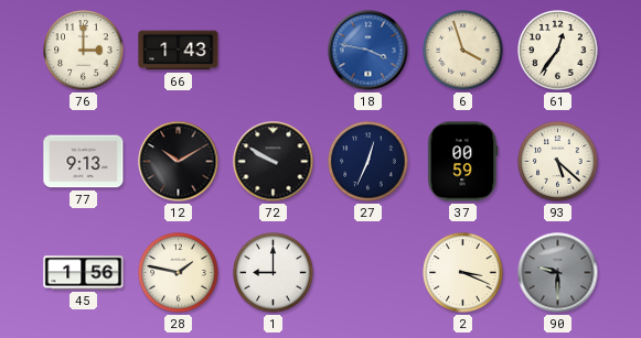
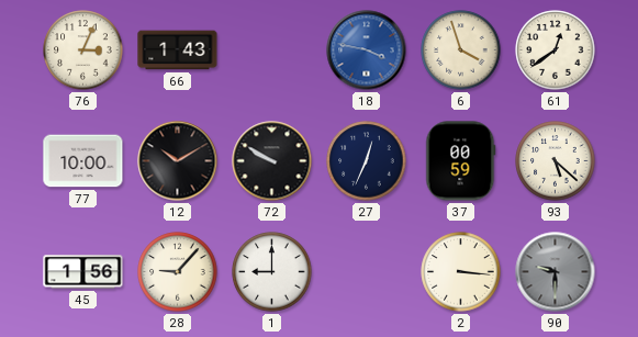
76: 3:00 -> 3:04
61: 12:36 -> 12:39
77: 9:13 -> 10:00
28: 1:47 -> 9:07
2: 3:19 -> 3:16
